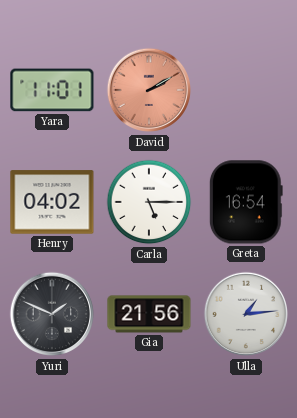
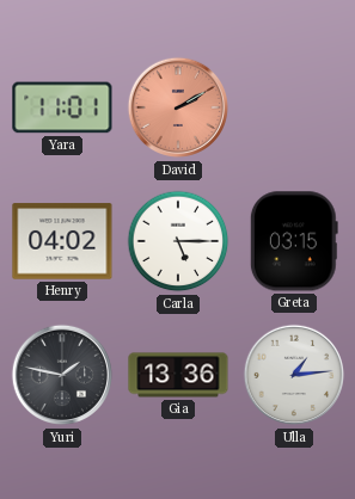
Greta: 16:54 -> 03:15
Yuri: 1:49 -> 1:47
Gia: 21:56 -> 13:36
